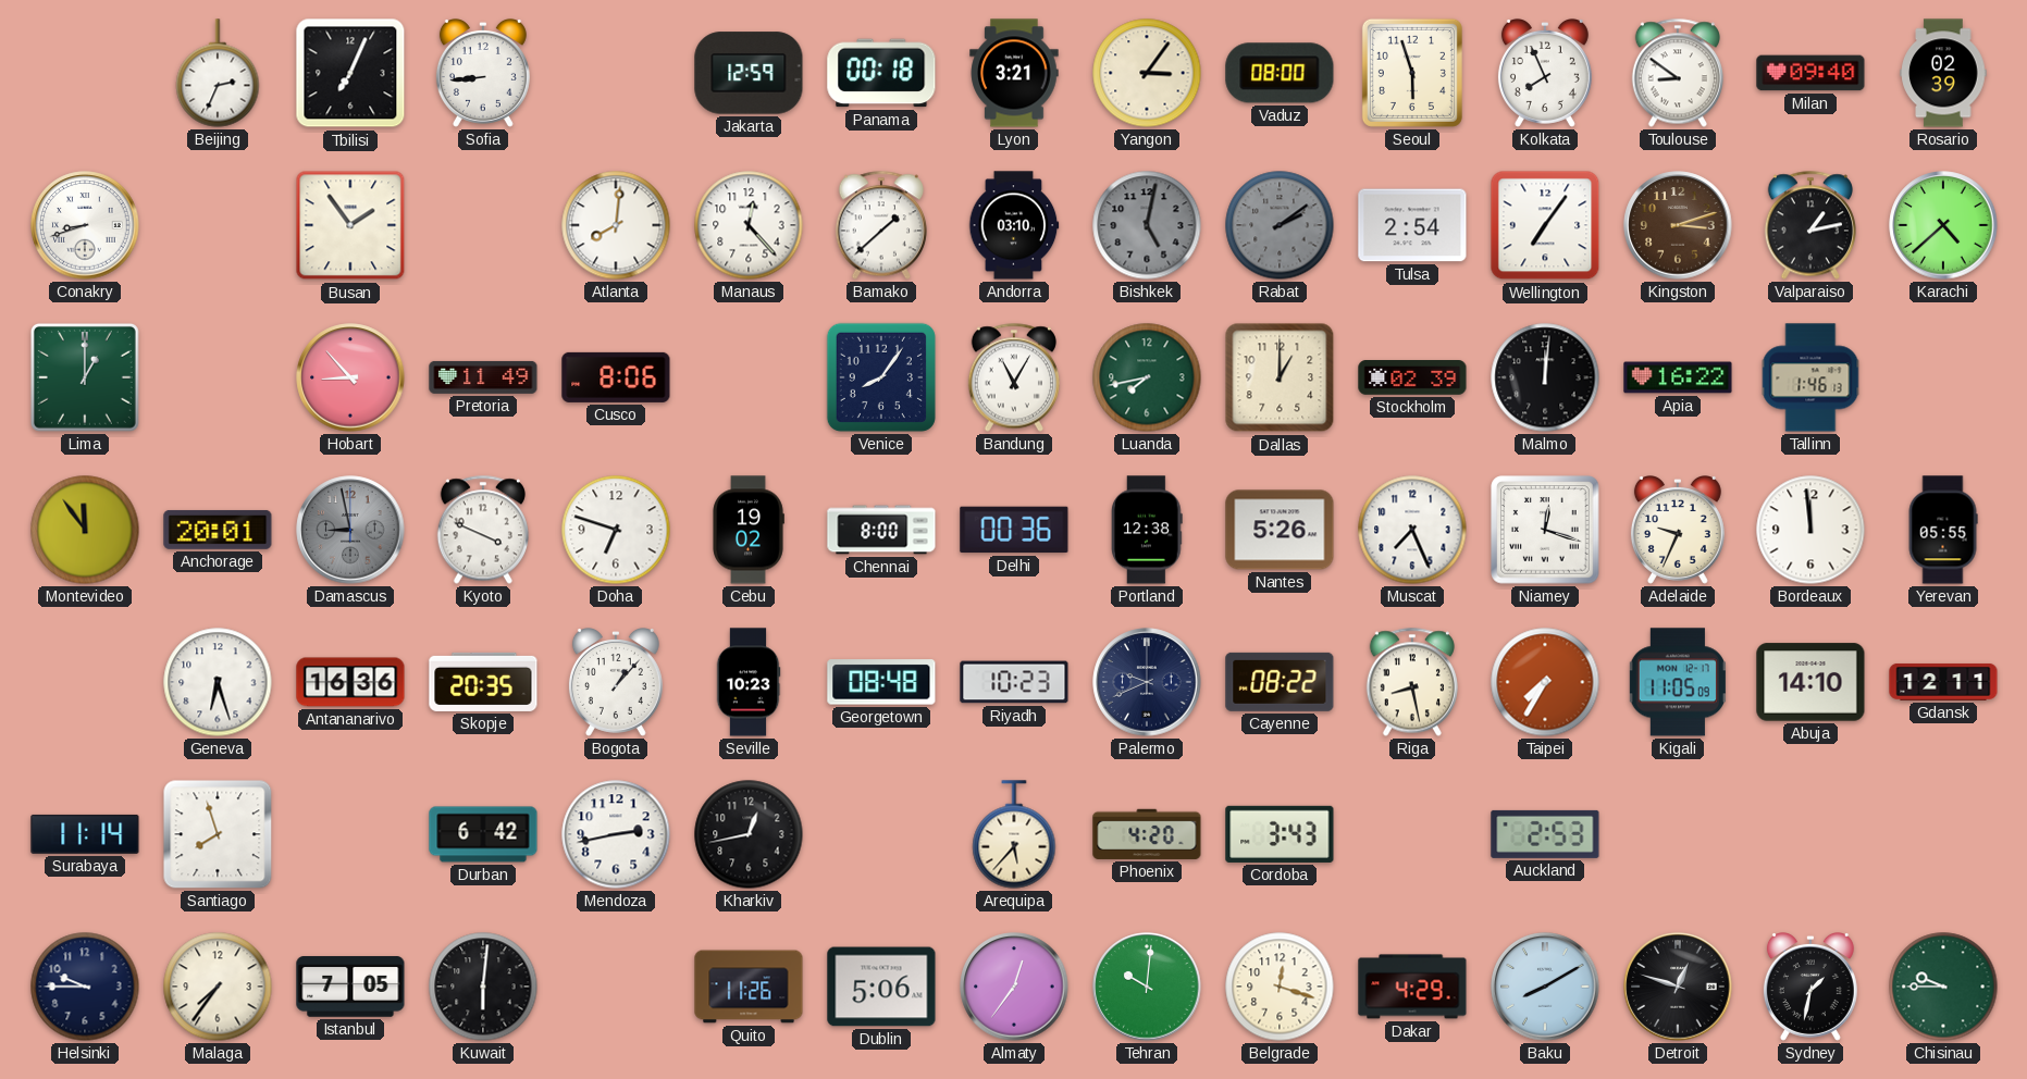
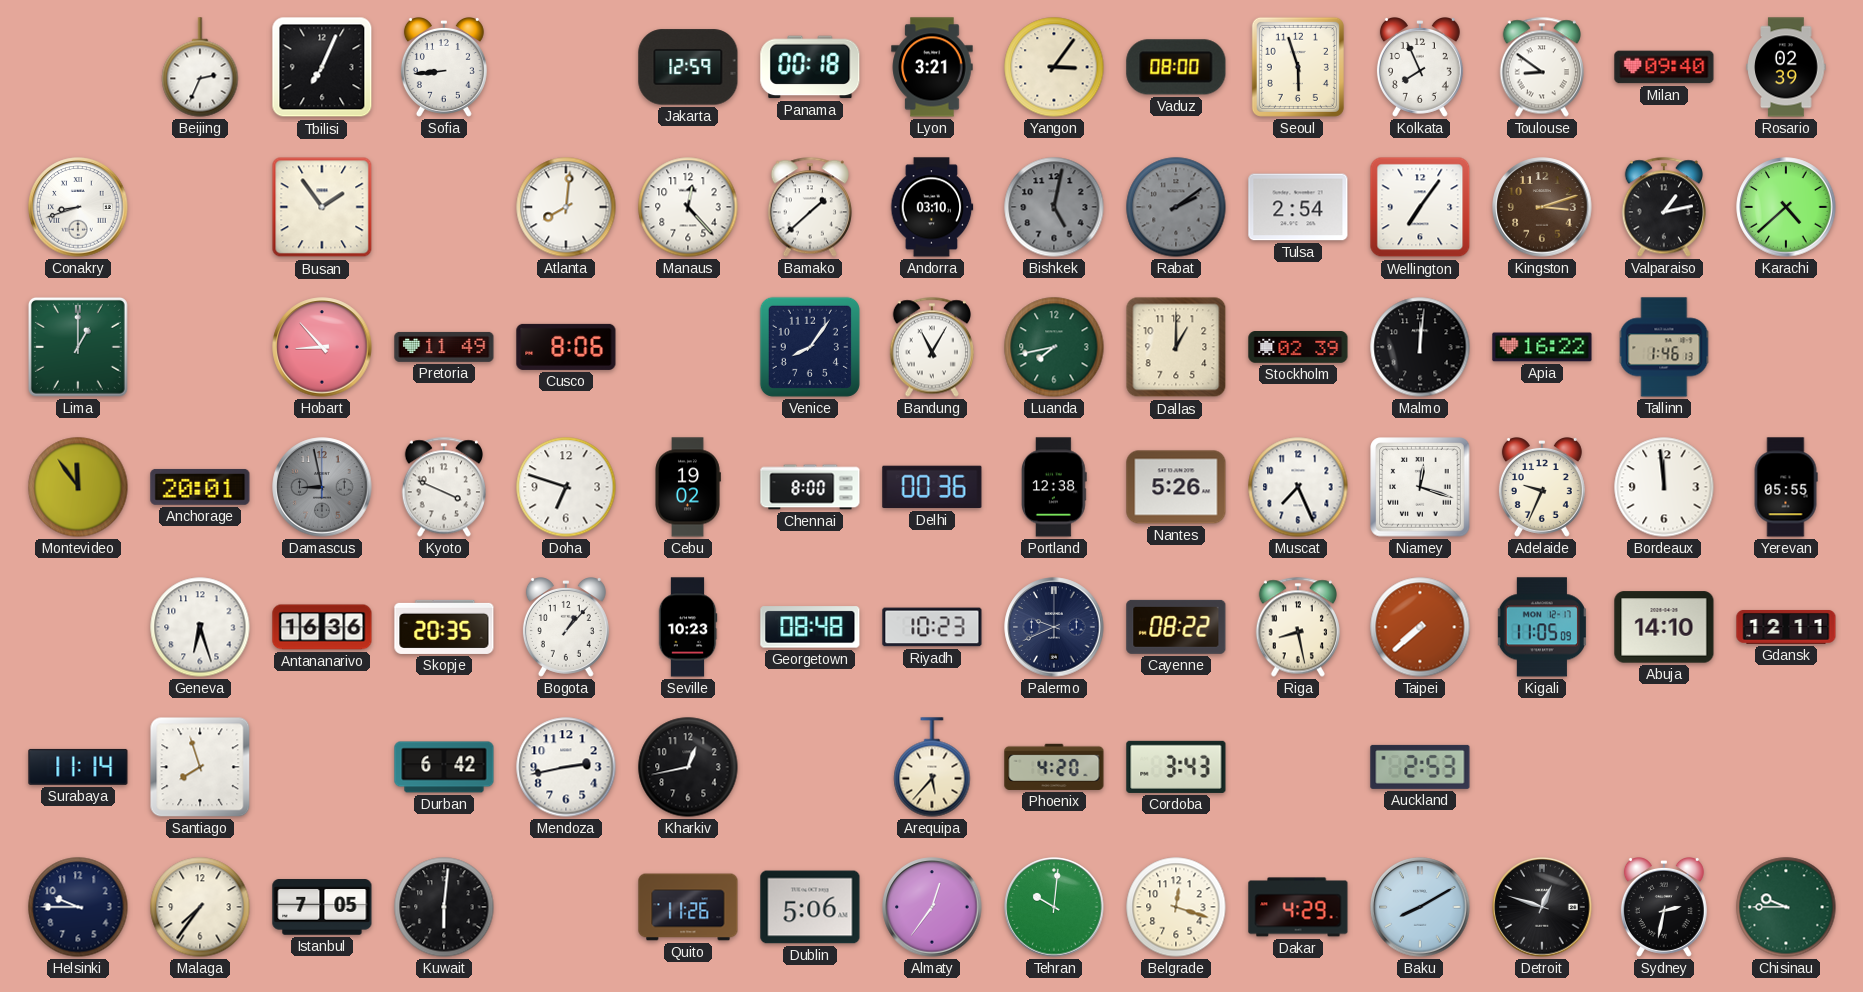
Taipei: 7:35 -> 7:38
Sydney: 1:32 -> 2:32
